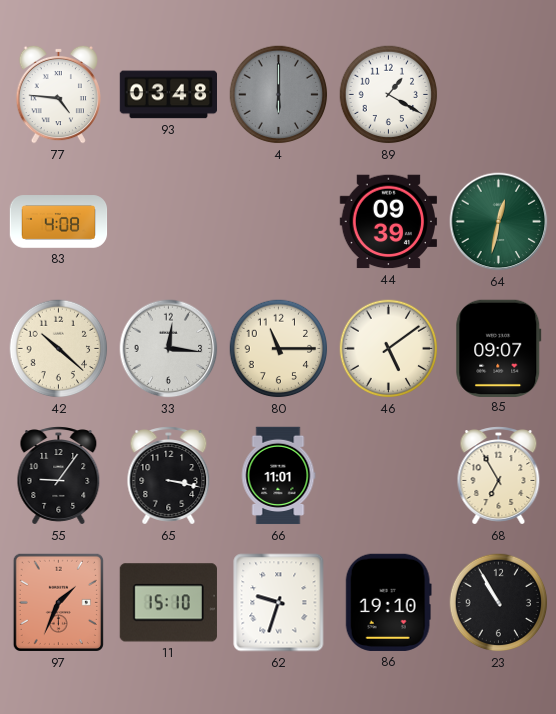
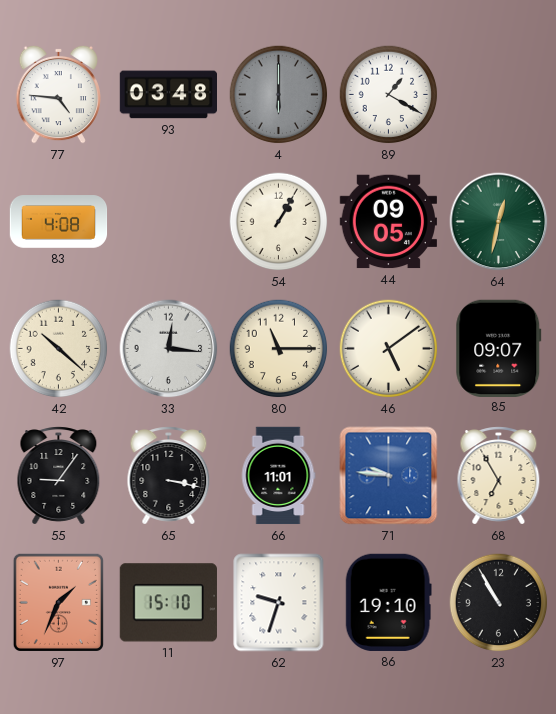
54: none -> 1:05
44: 09:39 -> 09:05
71: none -> 9:46
